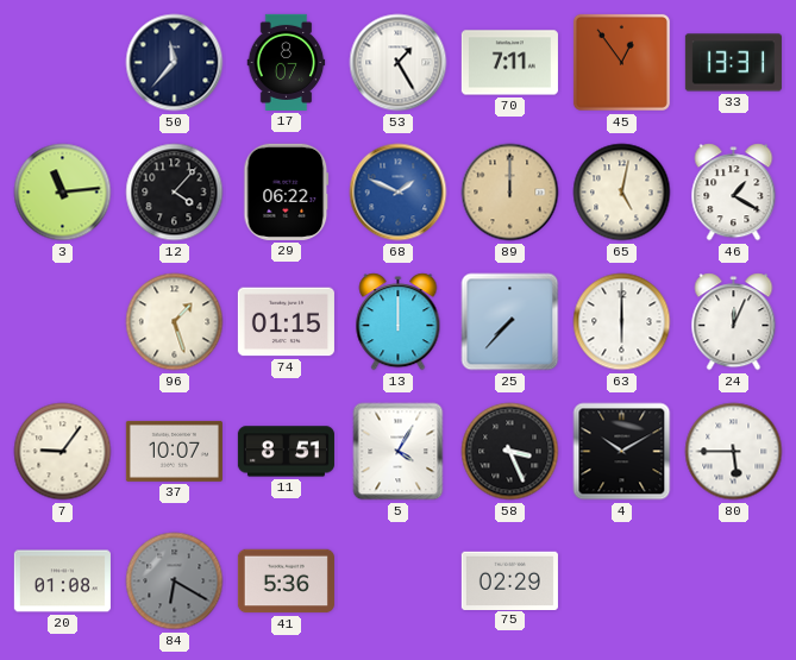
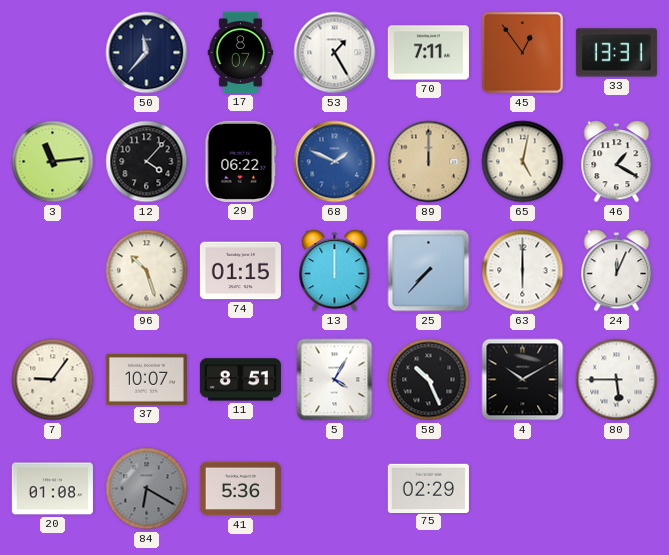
96: 1:27 -> 10:27
58: 3:26 -> 10:26
